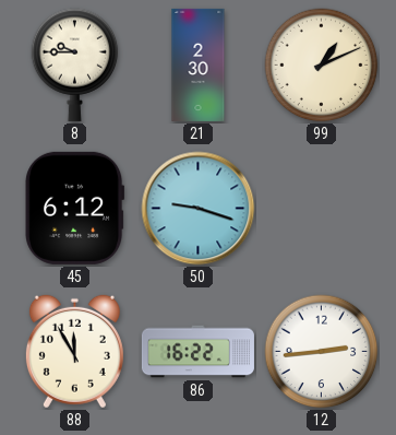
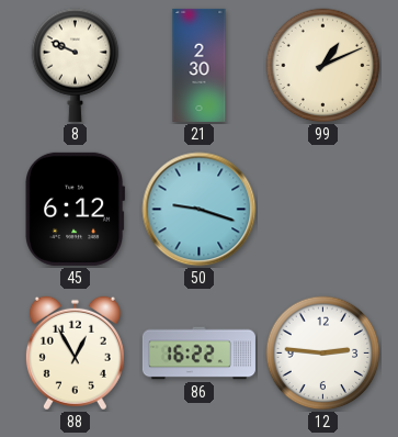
8: 9:45 -> 9:49
88: 11:55 -> 12:55
12: 2:44 -> 2:46
